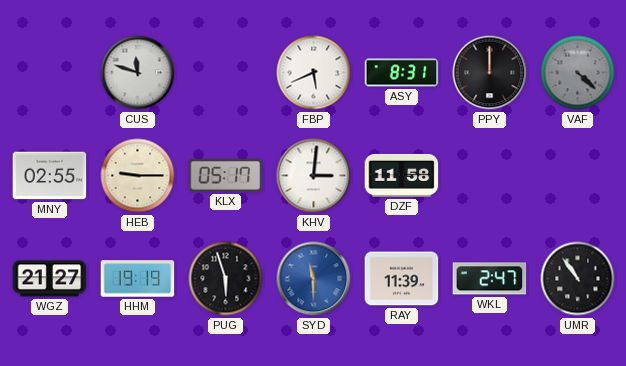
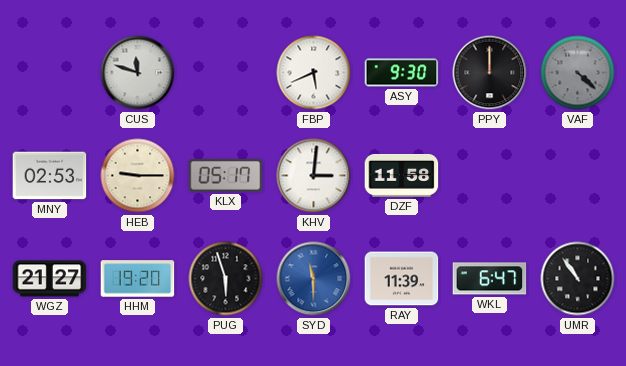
ASY: 8:31 -> 9:30
MNY: 02:55 -> 02:53
HHM: 19:19 -> 19:20
WKL: 2:47 -> 6:47
